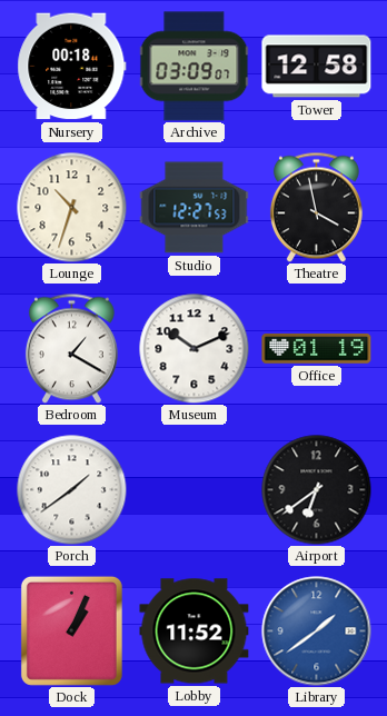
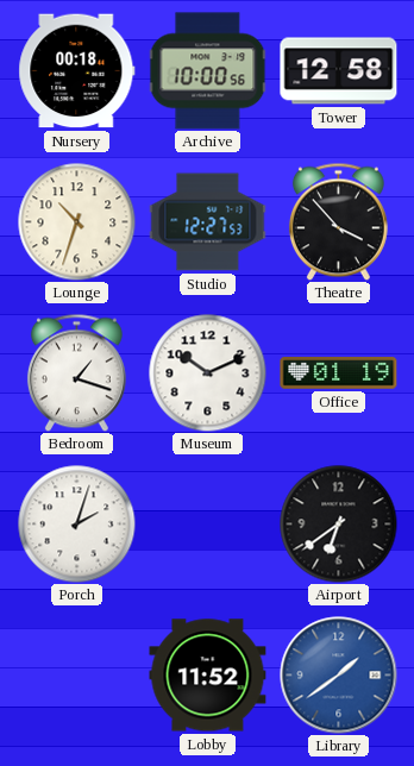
Archive: 03:09 -> 10:00
Theatre: 3:58 -> 3:53
Bedroom: 1:20 -> 1:18
Porch: 1:39 -> 2:03
Dock: 1:04 -> none
